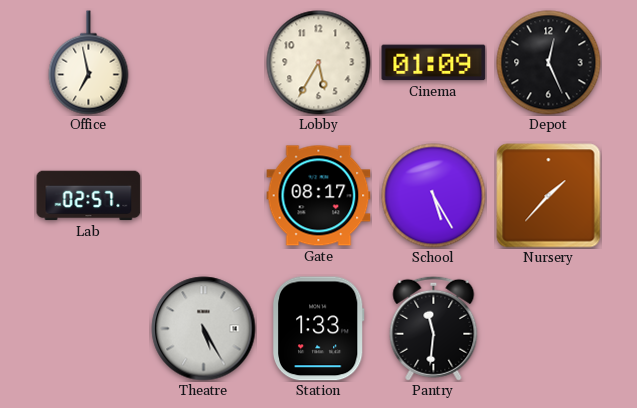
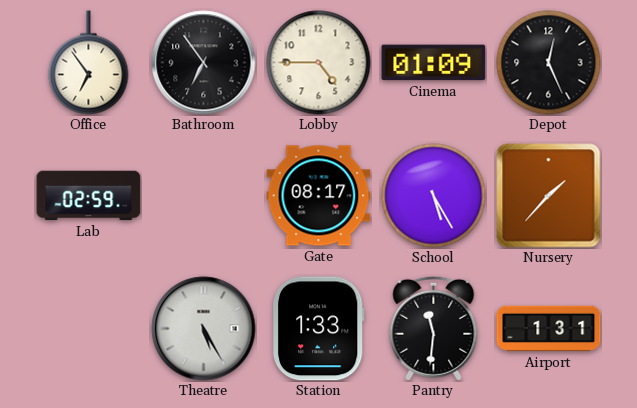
Office: 6:58 -> 6:54
Bathroom: none -> 6:54
Lobby: 5:35 -> 4:45
Lab: 02:57 -> 02:59
Airport: none -> 1:31
